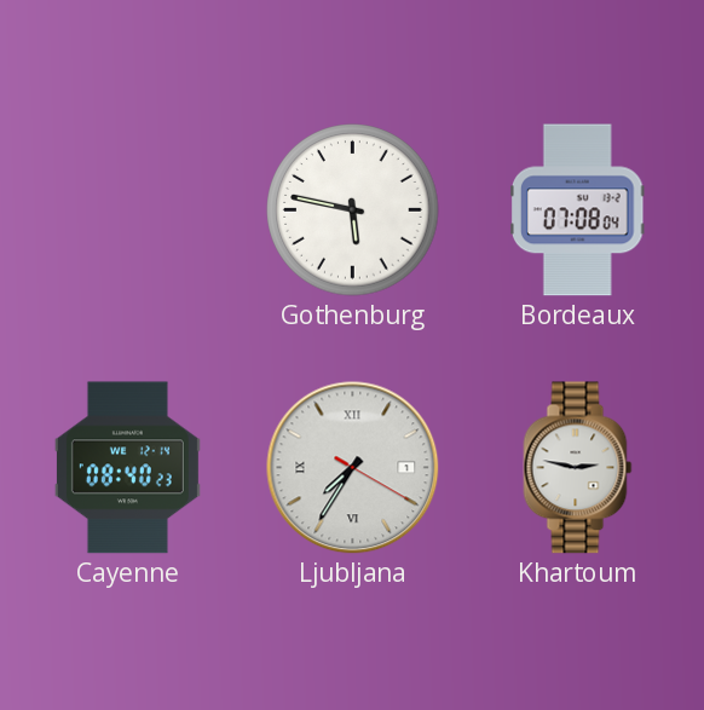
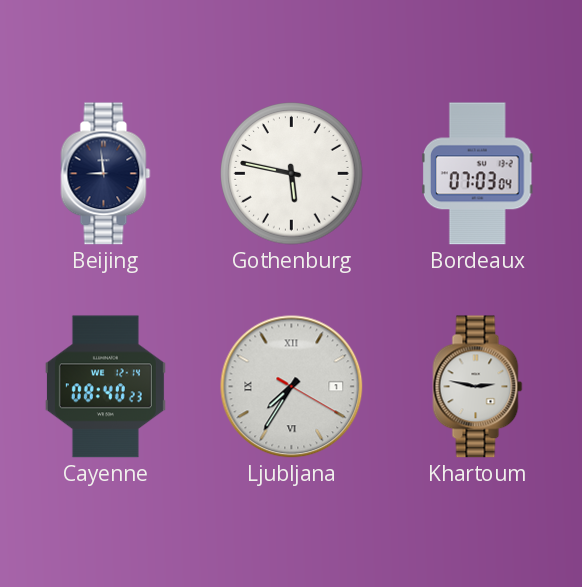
Beijing: none -> 8:59
Bordeaux: 07:08 -> 07:03
